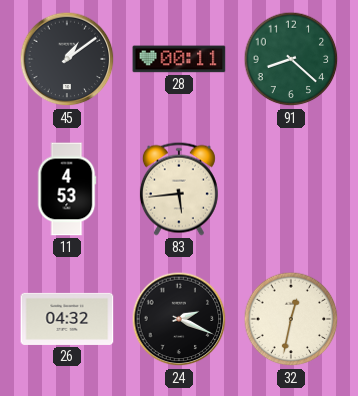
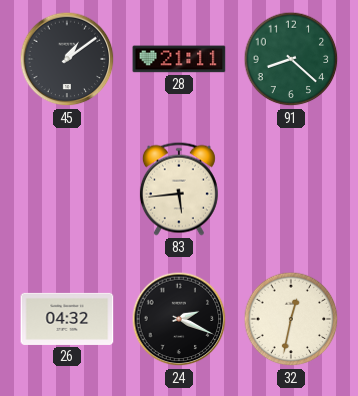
28: 00:11 -> 21:11
11: 4:53 -> none
